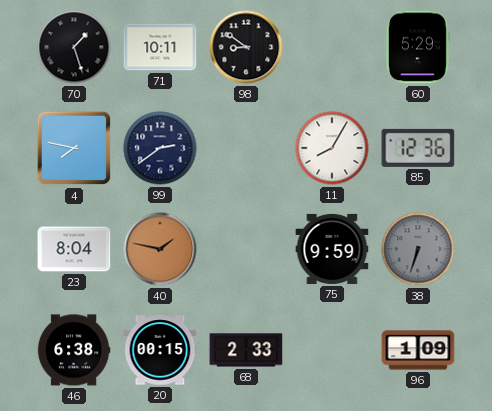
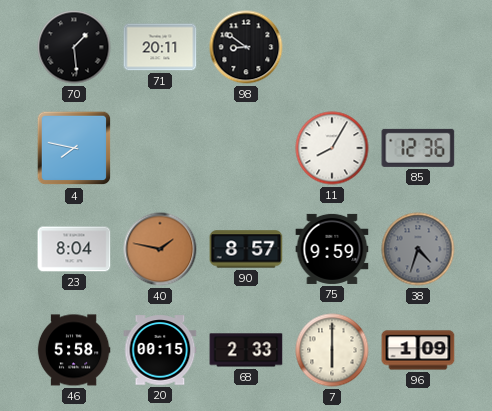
70: 1:27 -> 1:29
71: 10:11 -> 20:11
60: 5:29 -> none
99: 2:39 -> none
90: none -> 8:57
38: 6:33 -> 4:33
46: 6:38 -> 5:58
7: none -> 6:00
